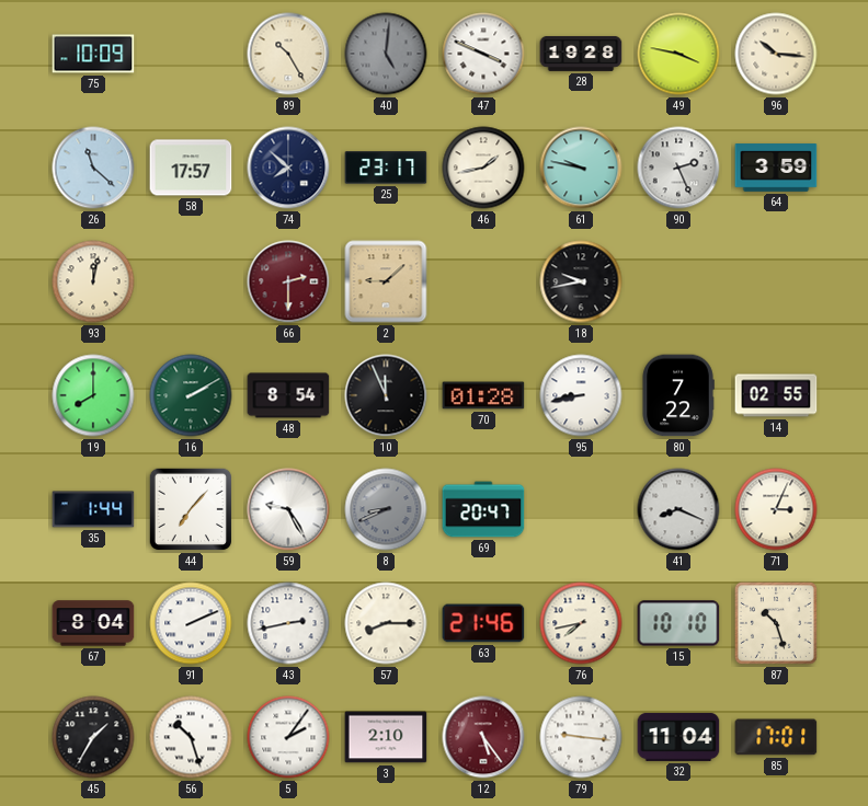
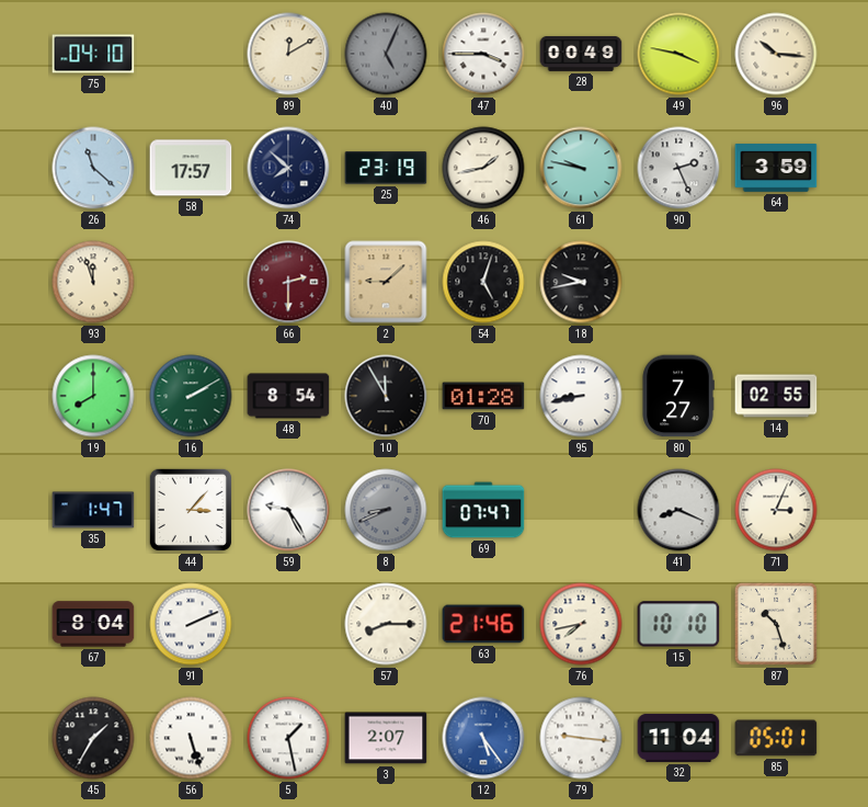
75: 10:09 -> 04:10
89: 10:25 -> 12:10
40: 5:01 -> 5:04
47: 3:49 -> 3:45
28: 19:28 -> 00:49
25: 23:17 -> 23:19
93: 12:02 -> 11:57
54: none -> 5:03
10: 11:56 -> 11:55
80: 7:22 -> 7:27
35: 1:44 -> 1:47
44: 7:07 -> 3:07
69: 20:47 -> 07:47
43: 2:43 -> none
56: 10:27 -> 5:27
5: 2:06 -> 1:28
3: 2:10 -> 2:07
12 dial: burgundy -> blue
85: 17:01 -> 05:01
